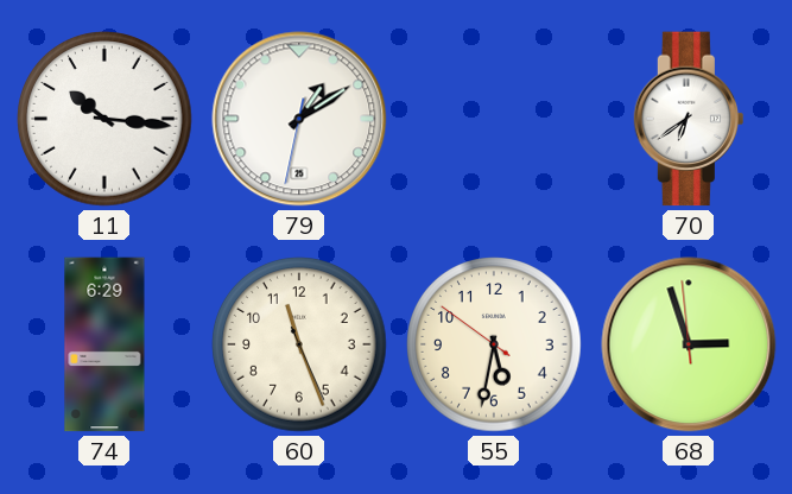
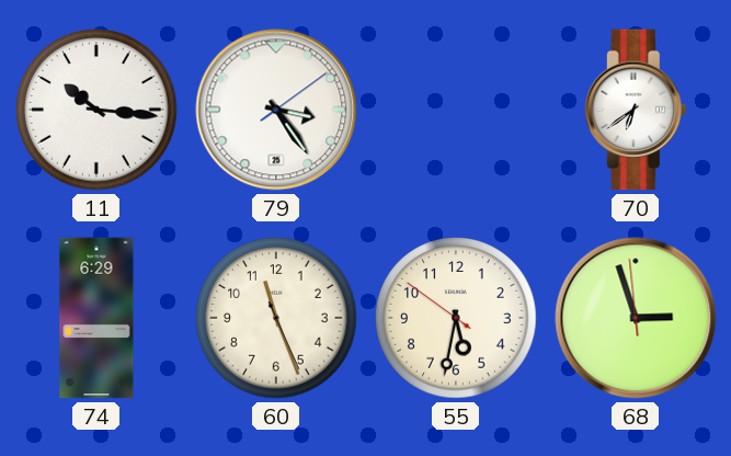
79: 1:09 -> 3:24
